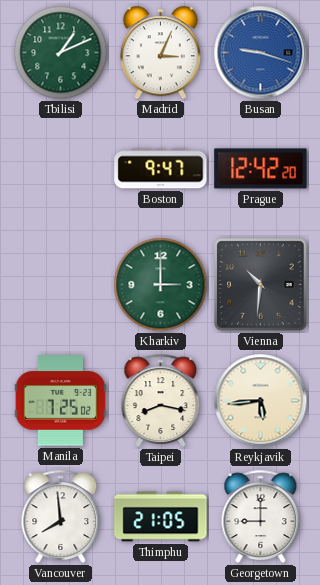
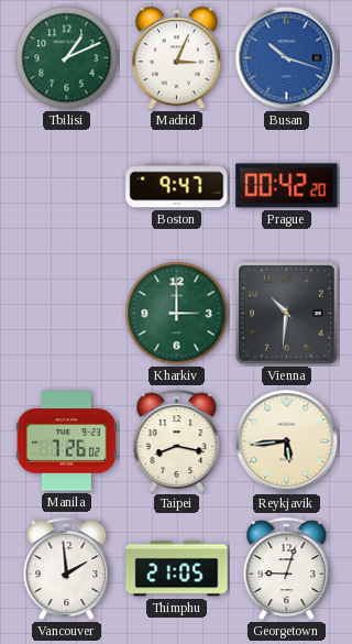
Busan: 9:18 -> 10:18
Prague: 12:42 -> 00:42
Manila: 7:25 -> 7:26
Vancouver: 7:59 -> 1:59
Georgetown: 9:00 -> 9:03
